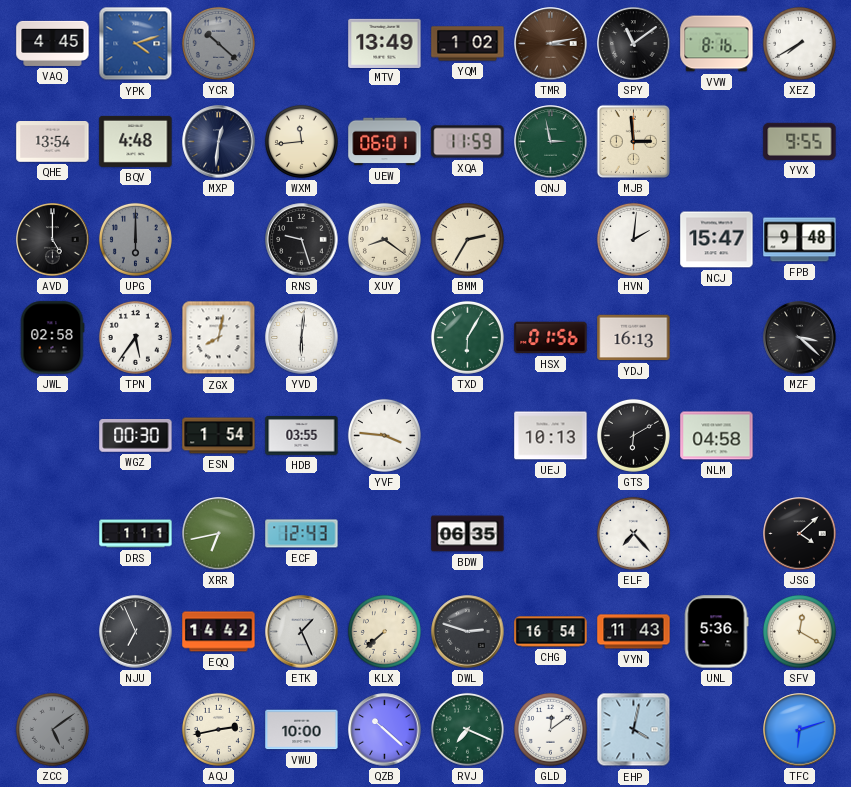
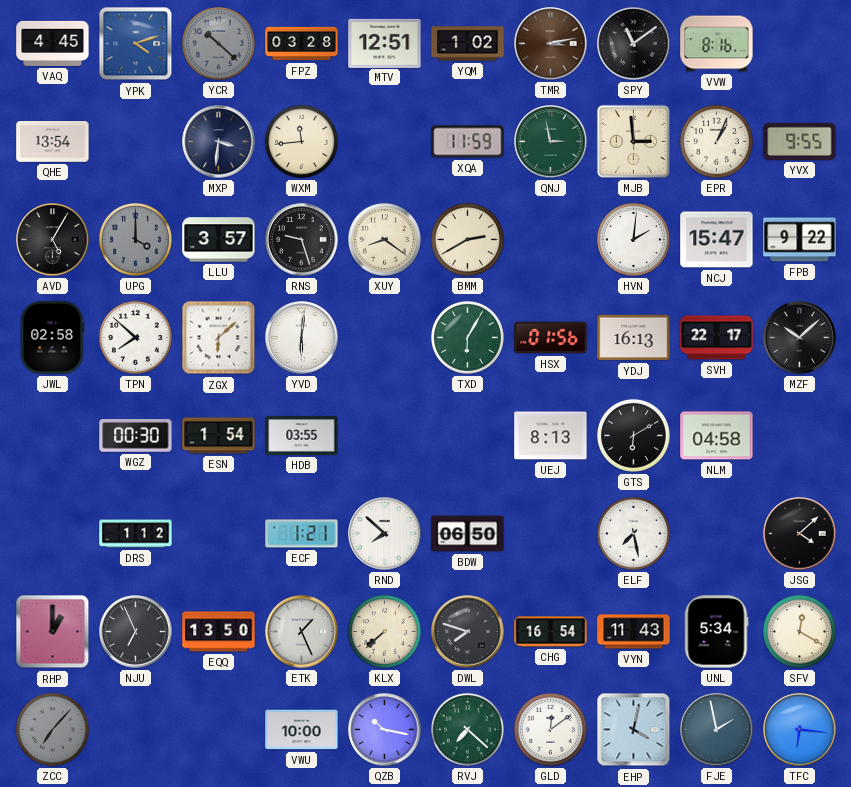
FPZ: none -> 03:28
MTV: 13:49 -> 12:51
XEZ: 7:40 -> none
BQV: 4:48 -> none
MXP: 12:31 -> 3:31
UEW: 06:01 -> none
EPR: none -> 1:04
AVD: 5:00 -> 5:05
UPG: 6:00 -> 4:00
LLU: none -> 3:57
BMM: 2:35 -> 2:40
FPB: 9:48 -> 9:22
TPN: 5:36 -> 7:52
ZGX: 8:02 -> 6:08
SVH: none -> 22:17
MZF: 3:22 -> 10:08
YVF: 3:46 -> none
UEJ: 10:13 -> 8:13
DRS: 1:11 -> 1:12
XRR: 6:43 -> none
ECF: 12:43 -> 1:21
RND: none -> 7:52
BDW: 06:35 -> 06:50
ELF: 7:23 -> 7:28
RHP: none -> 1:00
EQQ: 14:42 -> 13:50
DWL: 2:48 -> 7:48
UNL: 5:36 -> 5:34
ZCC: 5:09 -> 7:07
AQJ: 2:43 -> none
QZB: 10:22 -> 10:17
RVJ: 7:19 -> 7:22
FJE: none -> 1:58
TFC: 6:12 -> 6:16
